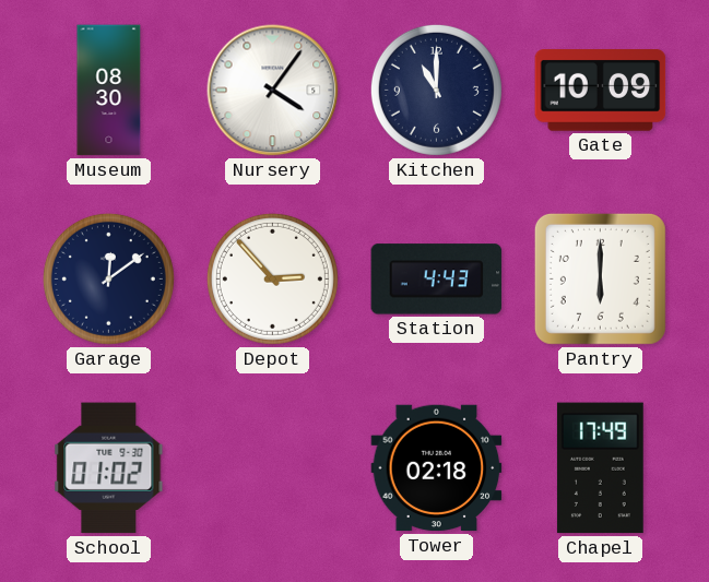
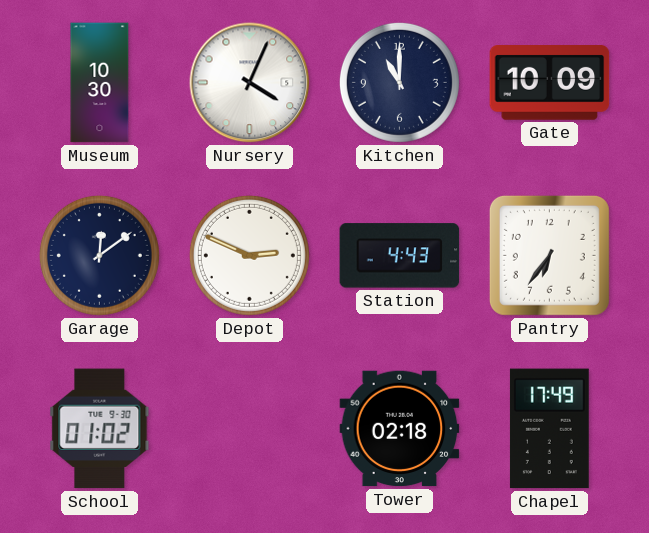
Museum: 08:30 -> 10:30
Nursery: 4:06 -> 4:04
Depot: 2:53 -> 2:49
Pantry: 6:00 -> 6:36
